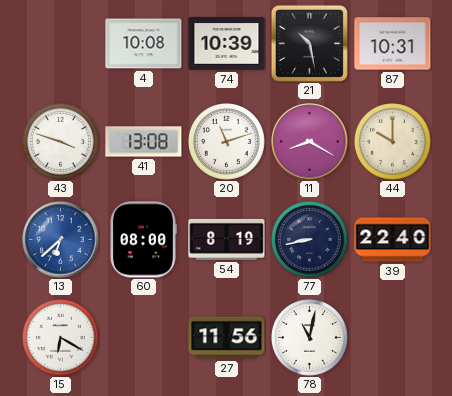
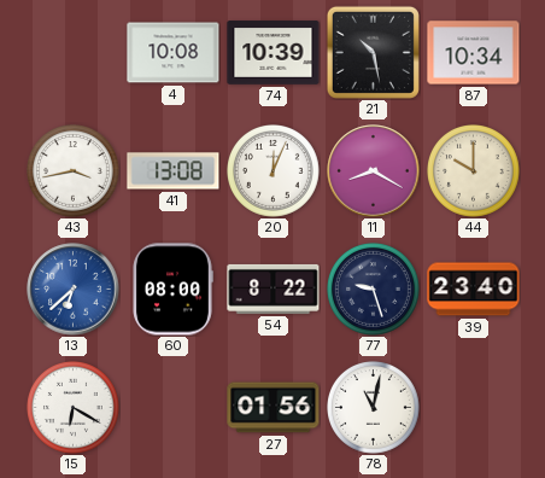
87: 10:31 -> 10:34
43: 3:48 -> 3:43
20: 11:12 -> 12:04
54: 8:19 -> 8:22
77: 8:43 -> 9:27
39: 22:40 -> 23:40
27: 11:56 -> 01:56
